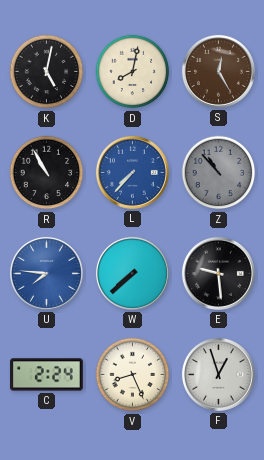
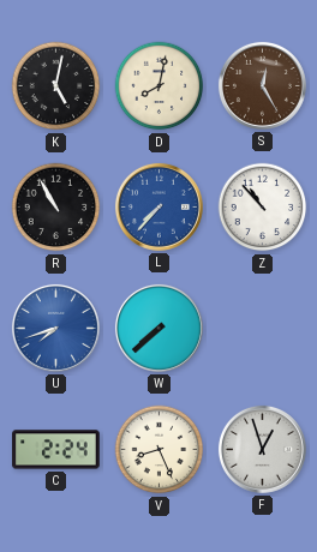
Z dial: grey -> white
U: 7:46 -> 7:42
E: 9:29 -> none
